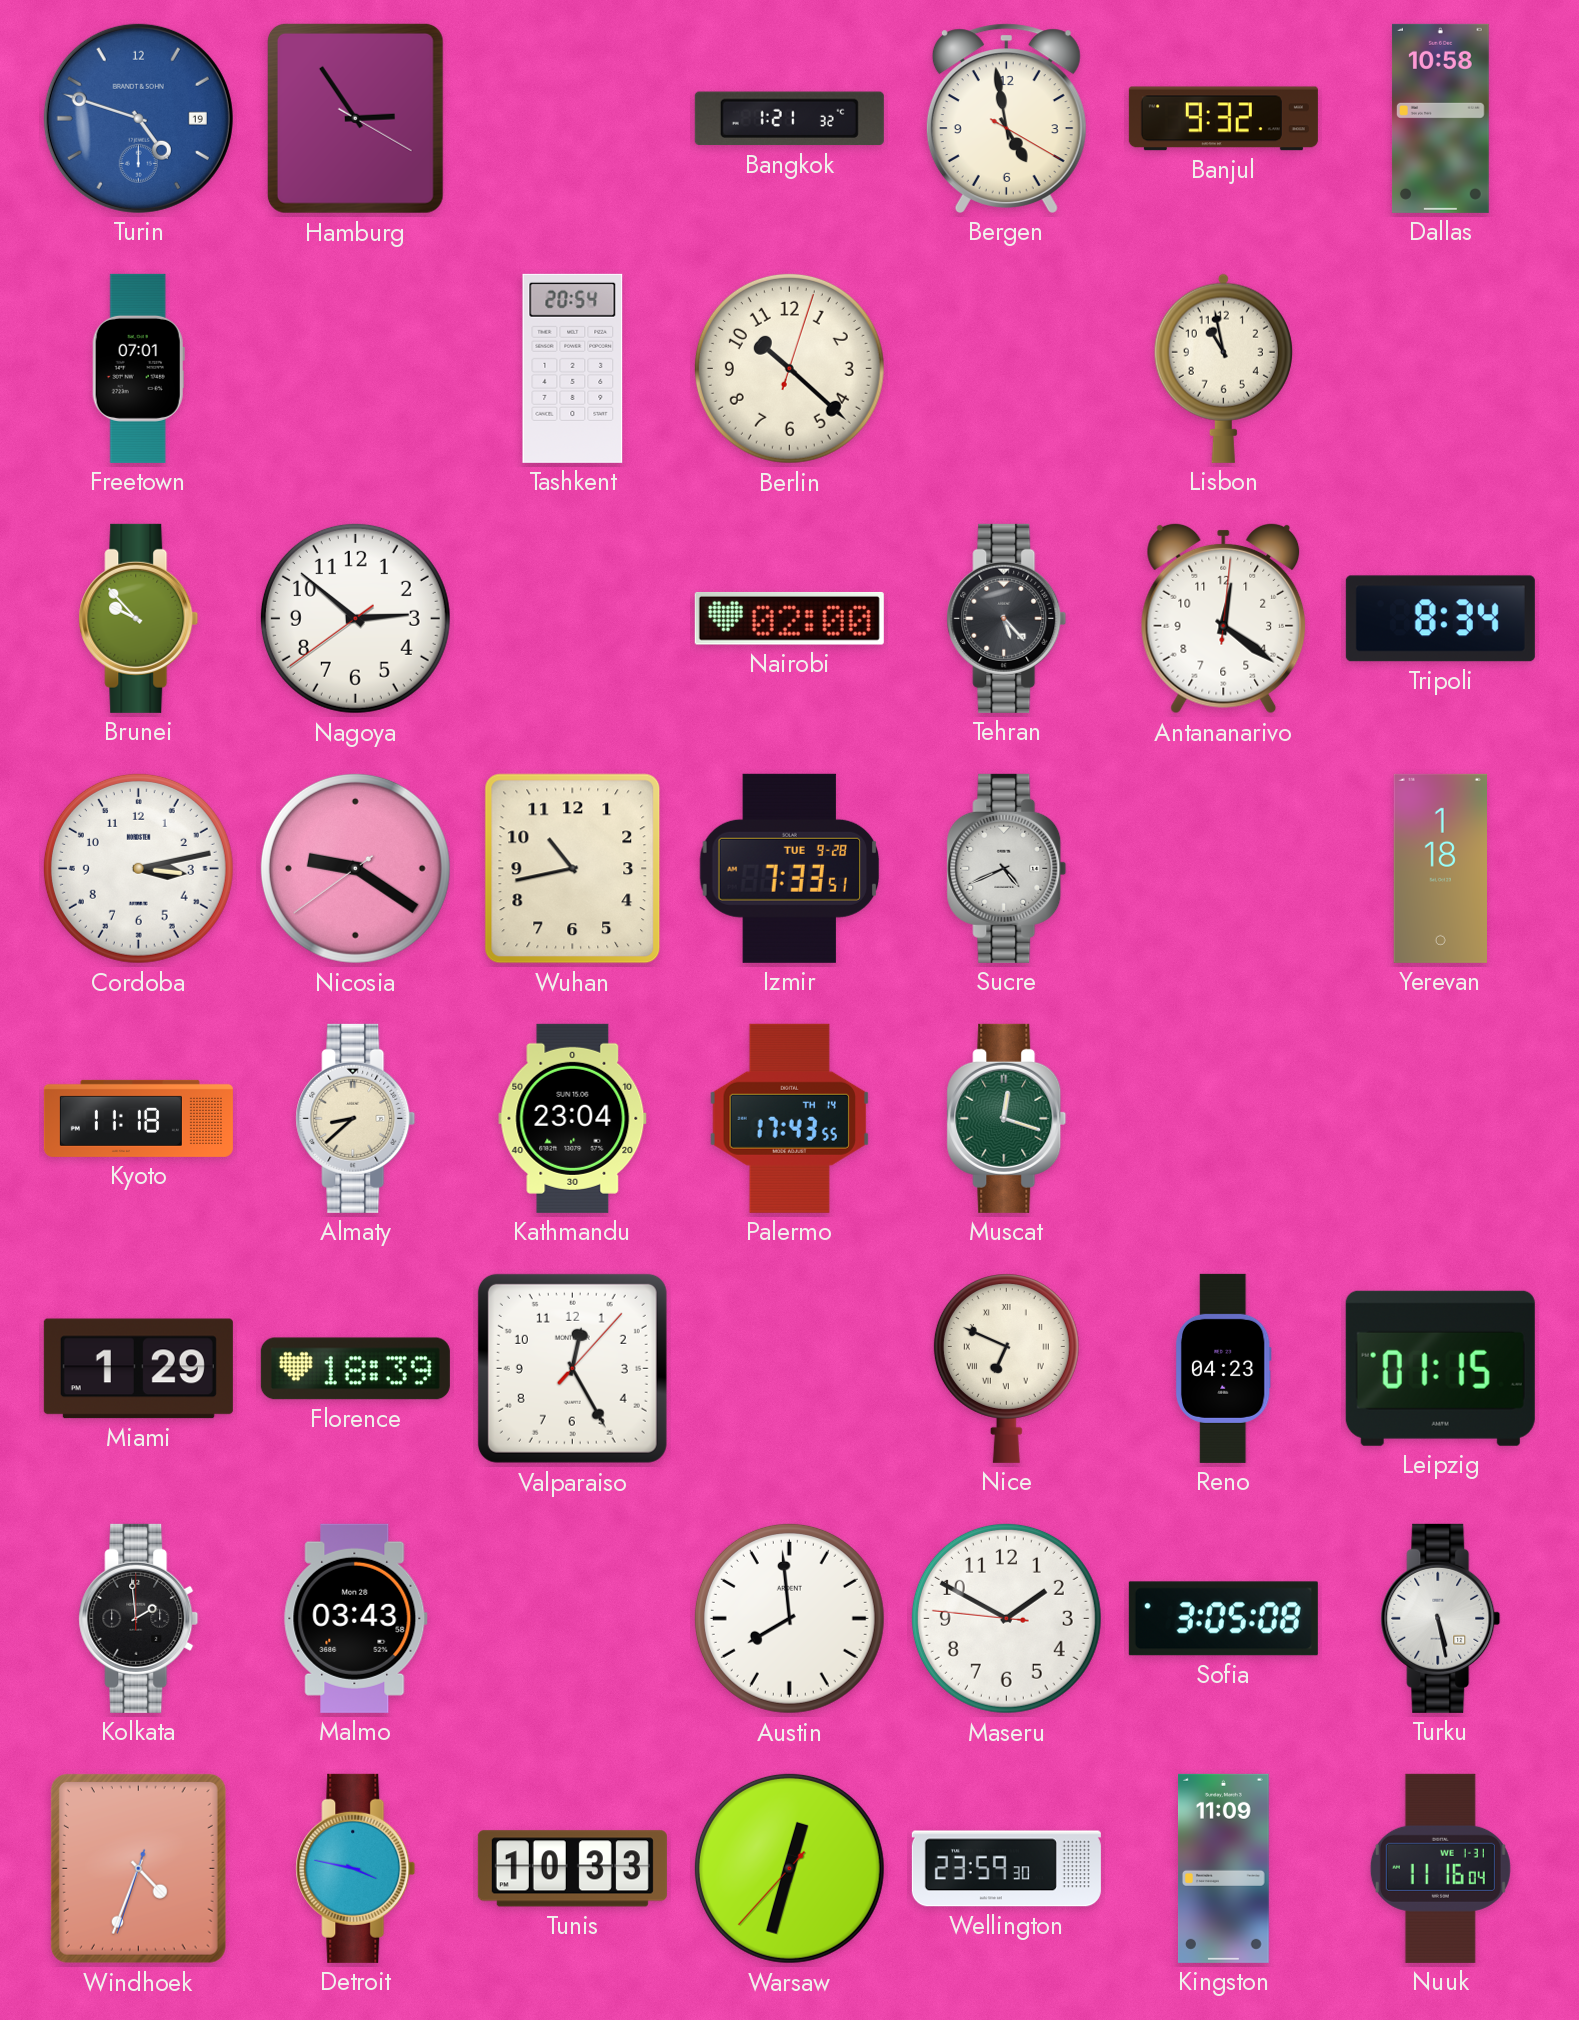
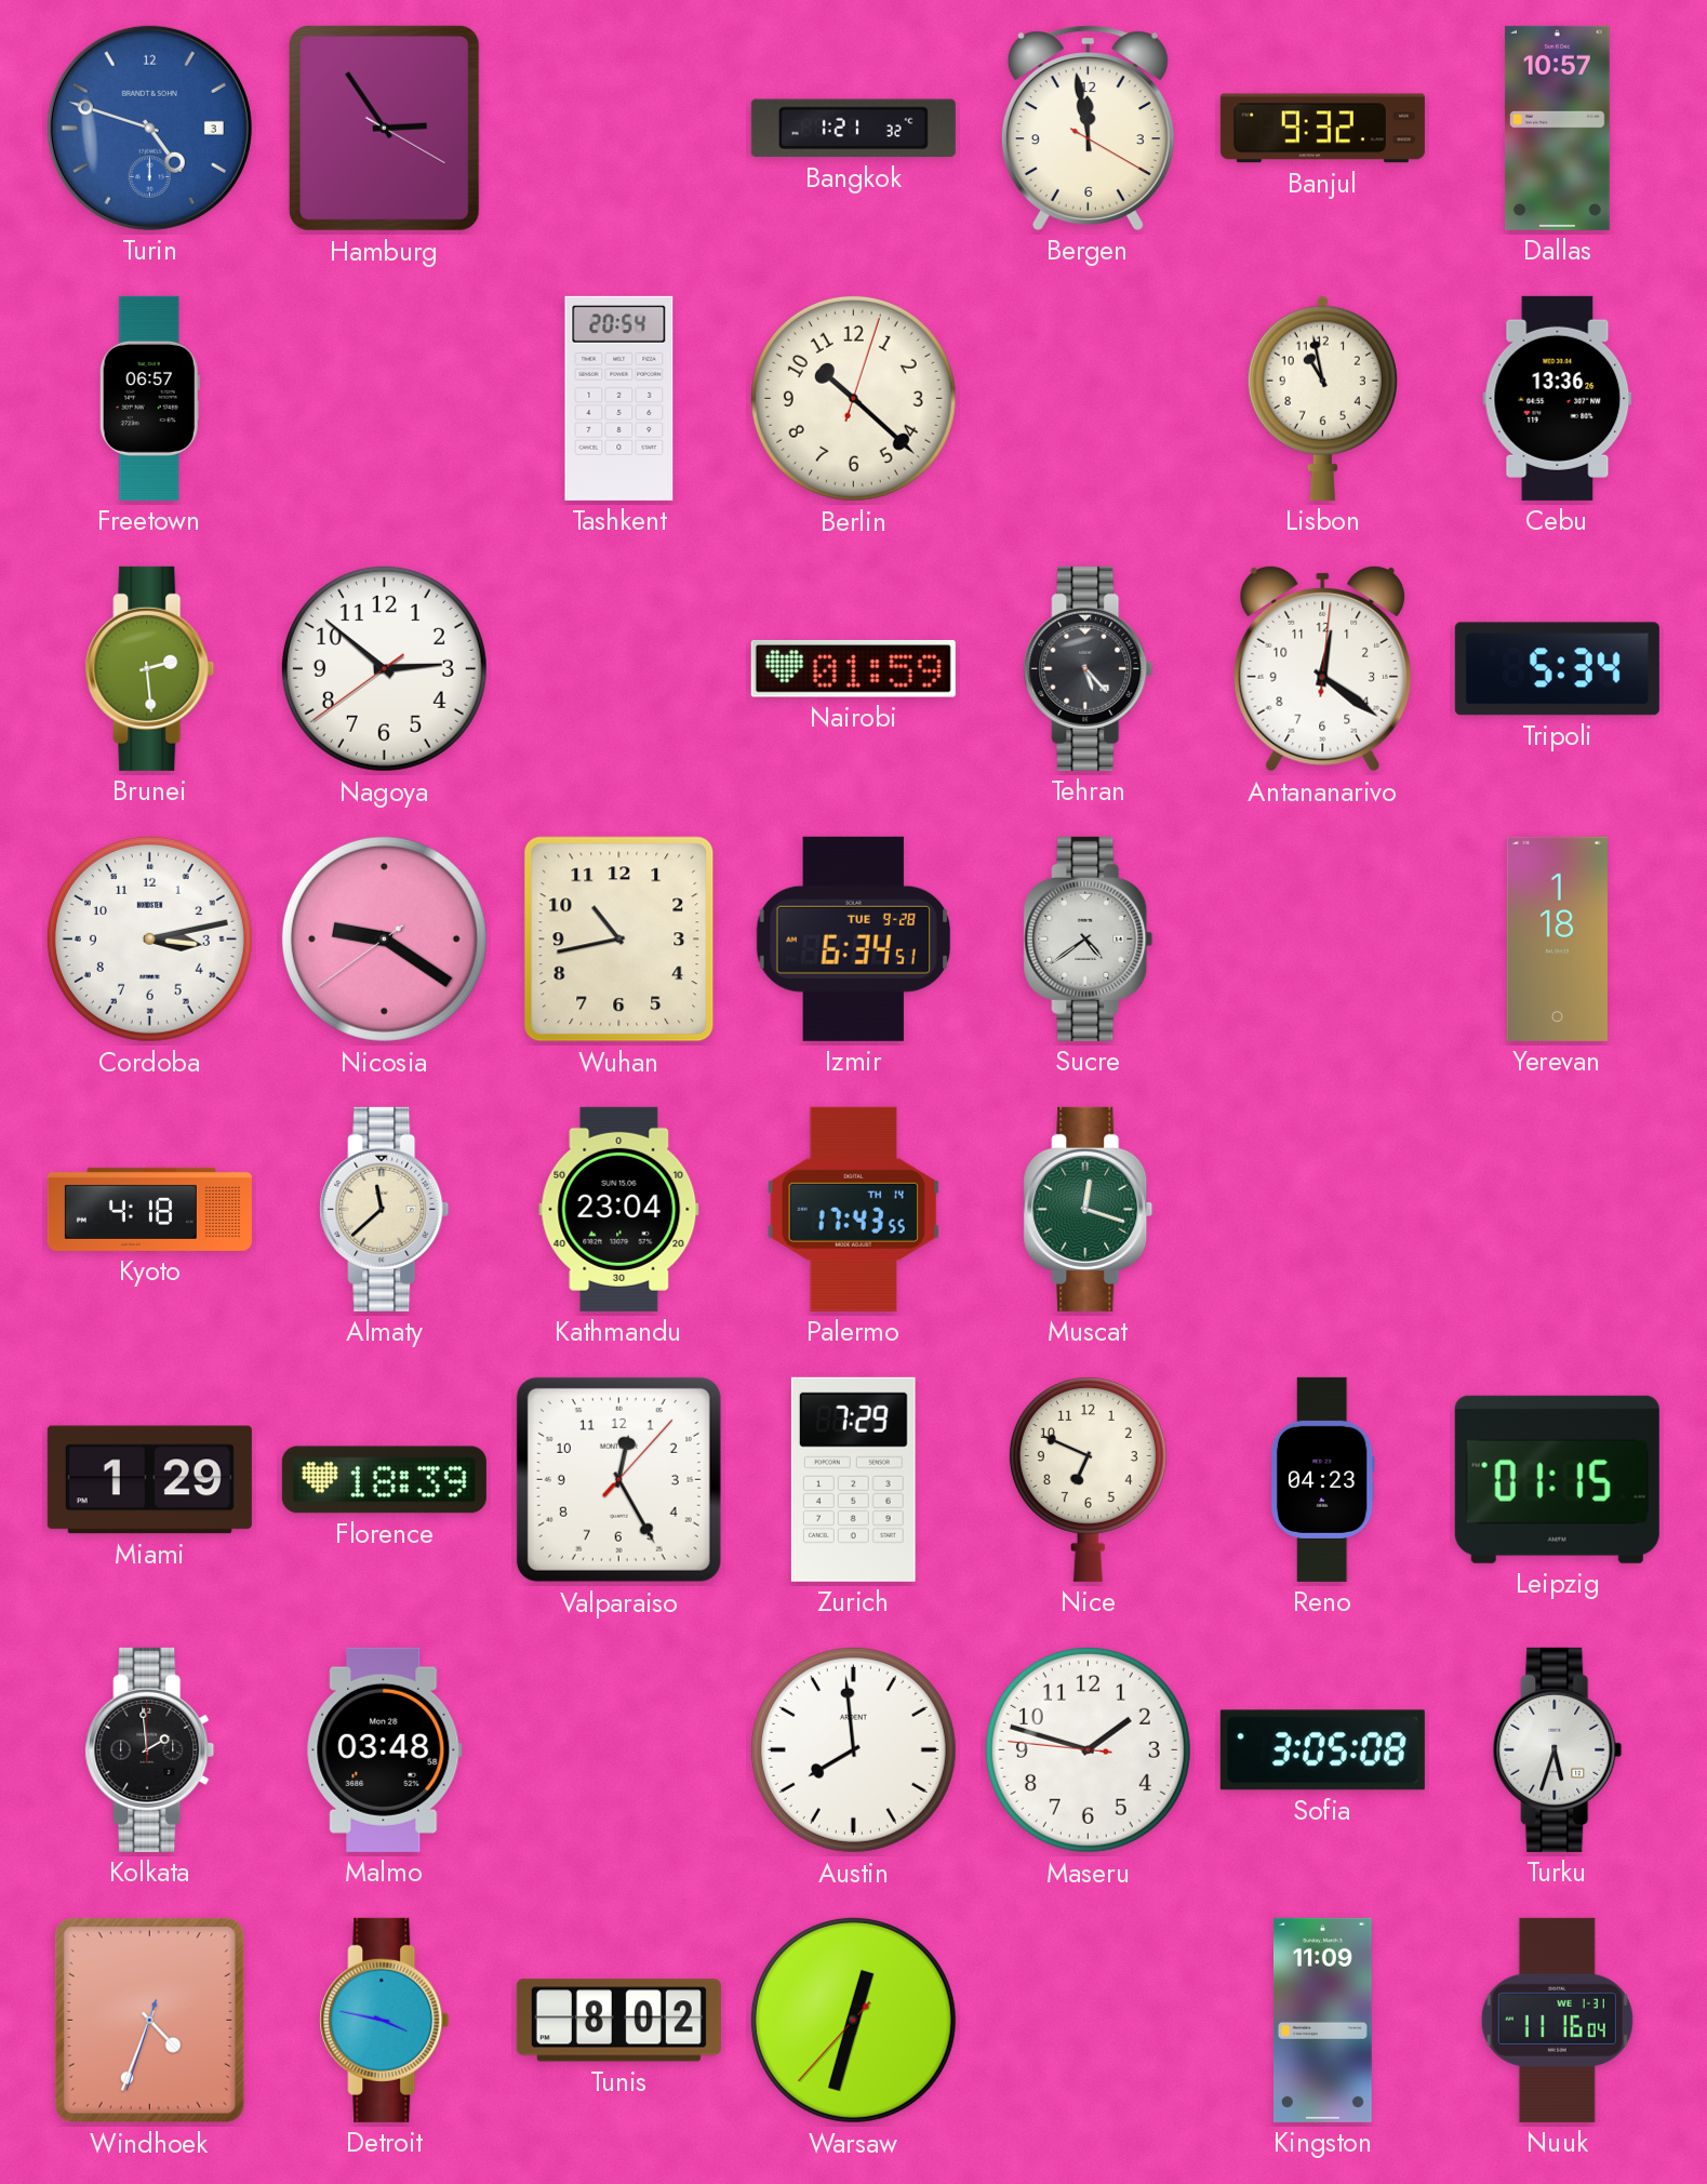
Turin date: 19 -> 3
Bergen: 4:58 -> 11:58
Dallas: 10:58 -> 10:57
Freetown: 07:01 -> 06:57
Cebu: none -> 13:36
Brunei: 9:53 -> 2:29
Nairobi: 02:00 -> 01:59
Tripoli: 8:34 -> 5:34
Izmir: 7:33 -> 6:34
Sucre: 4:41 -> 4:39
Kyoto: 11:18 -> 4:18
Almaty: 8:38 -> 11:38
Zurich: none -> 7:29
Nice numerals: Roman -> Arabic
Malmo: 03:43 -> 03:48
Maseru: 1:49 -> 1:47
Turku: 5:28 -> 5:33
Tunis: 10:33 -> 8:02
Wellington: 23:59 -> none
